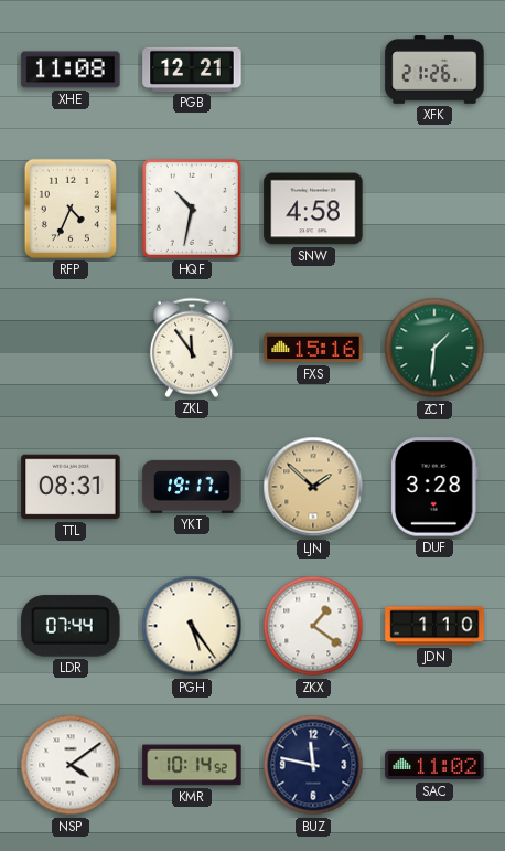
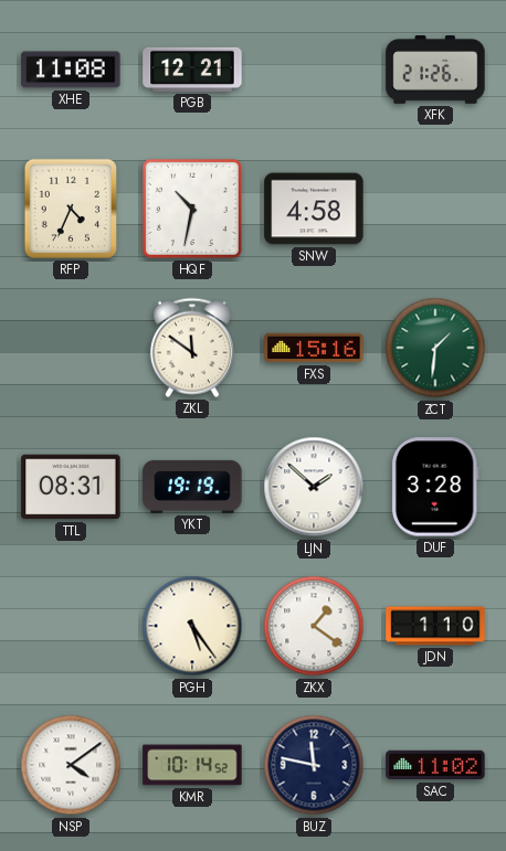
ZKL: 11:54 -> 11:51
YKT: 19:17 -> 19:19
LJN dial: champagne -> white
LDR: 07:44 -> none
